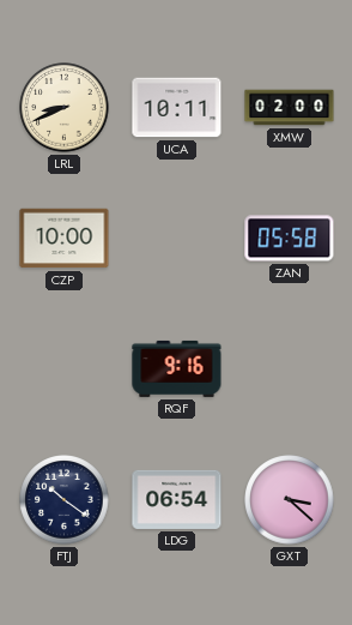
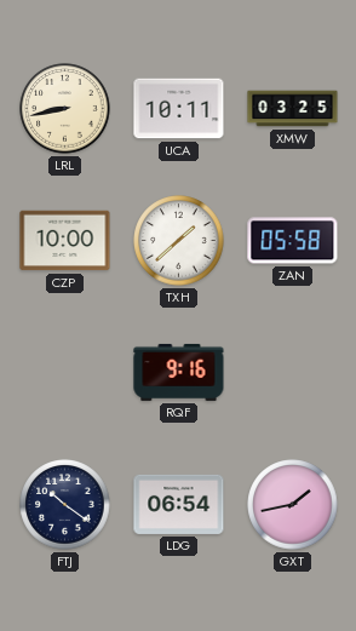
LRL: 8:41 -> 8:43
XMW: 02:00 -> 03:25
TXH: none -> 1:38
GXT: 3:22 -> 1:43
